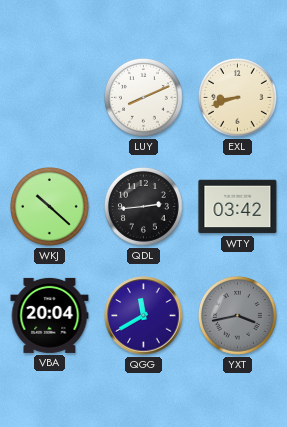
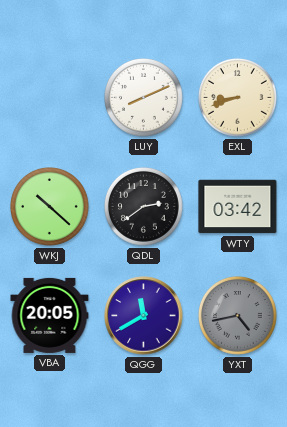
QDL: 2:44 -> 2:39
VBA: 20:04 -> 20:05
YXT: 3:43 -> 4:43
